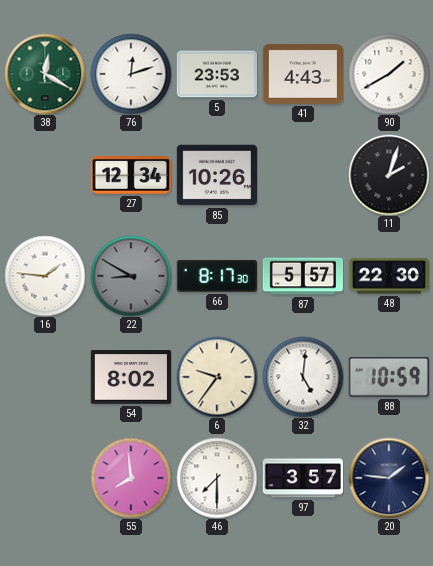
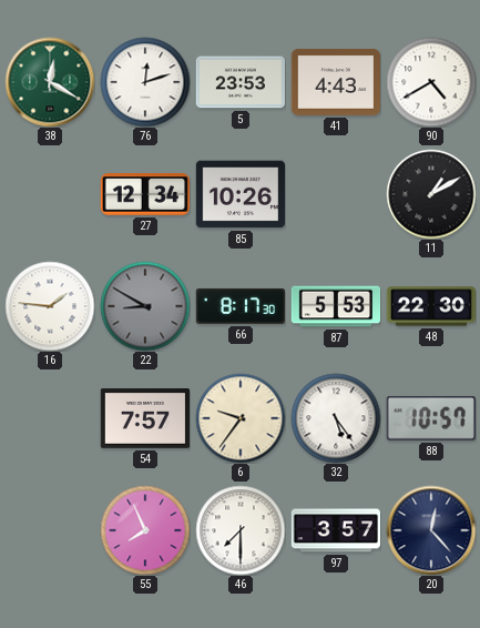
90: 1:40 -> 4:40
11: 2:03 -> 1:10
87: 5:57 -> 5:53
54: 8:02 -> 7:57
32: 5:01 -> 5:24
88: 10:59 -> 10:57
55: 7:59 -> 7:56
20: 1:46 -> 12:23
